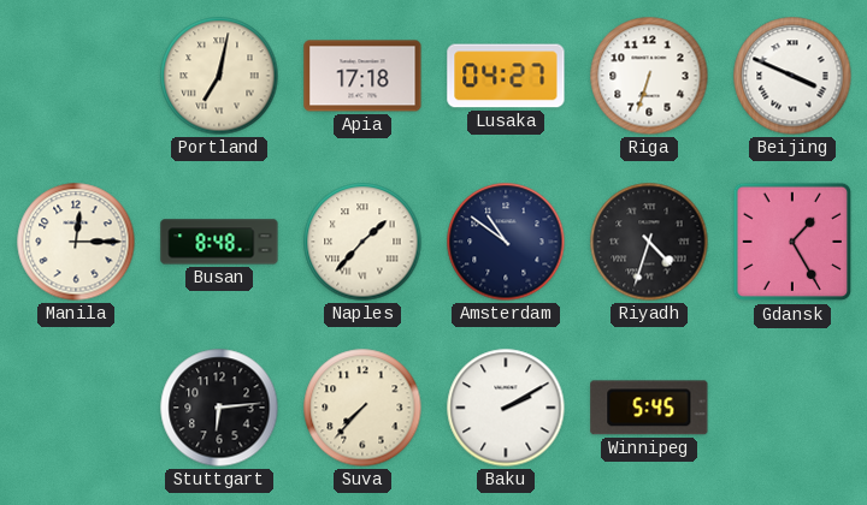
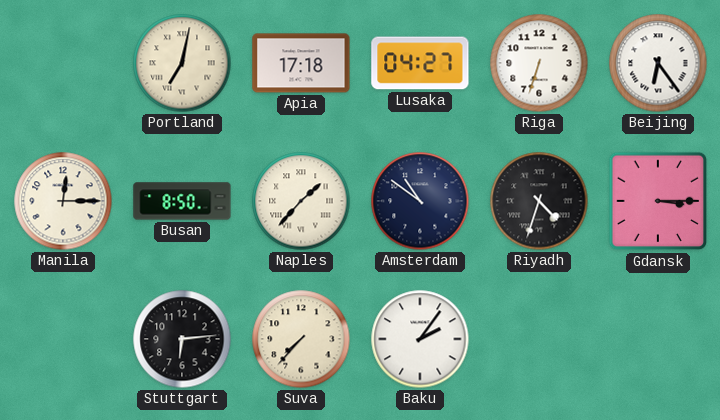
Beijing: 3:49 -> 6:24
Busan: 8:48 -> 8:50
Gdansk: 1:25 -> 3:15
Baku: 2:10 -> 2:06
Winnipeg: 5:45 -> none
